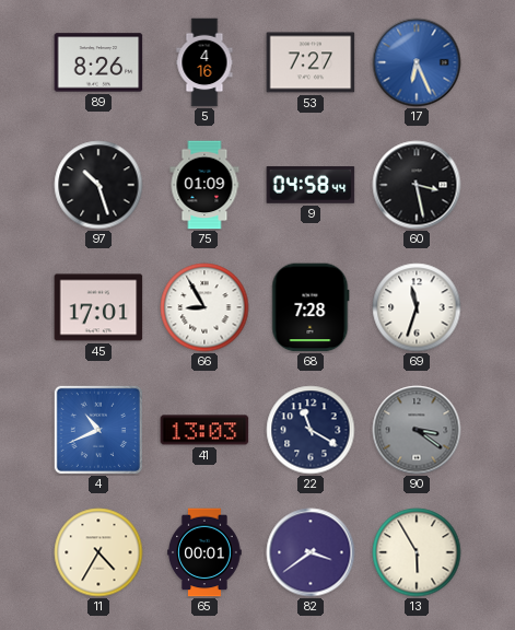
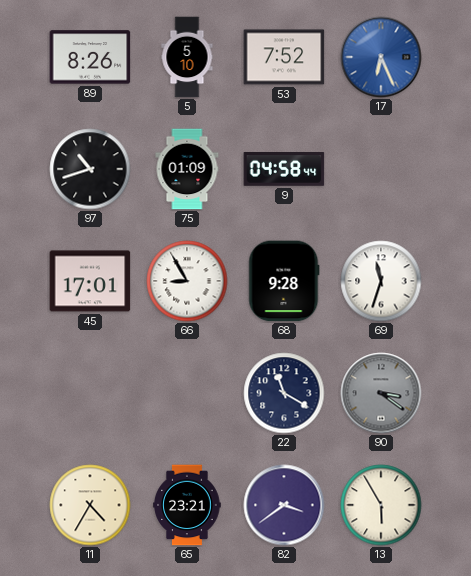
5: 4:16 -> 5:10
53: 7:27 -> 7:52
97: 10:27 -> 10:42
60: 3:28 -> none
68: 7:28 -> 9:28
4: 10:41 -> none
41: 13:03 -> none
65: 00:01 -> 23:21
